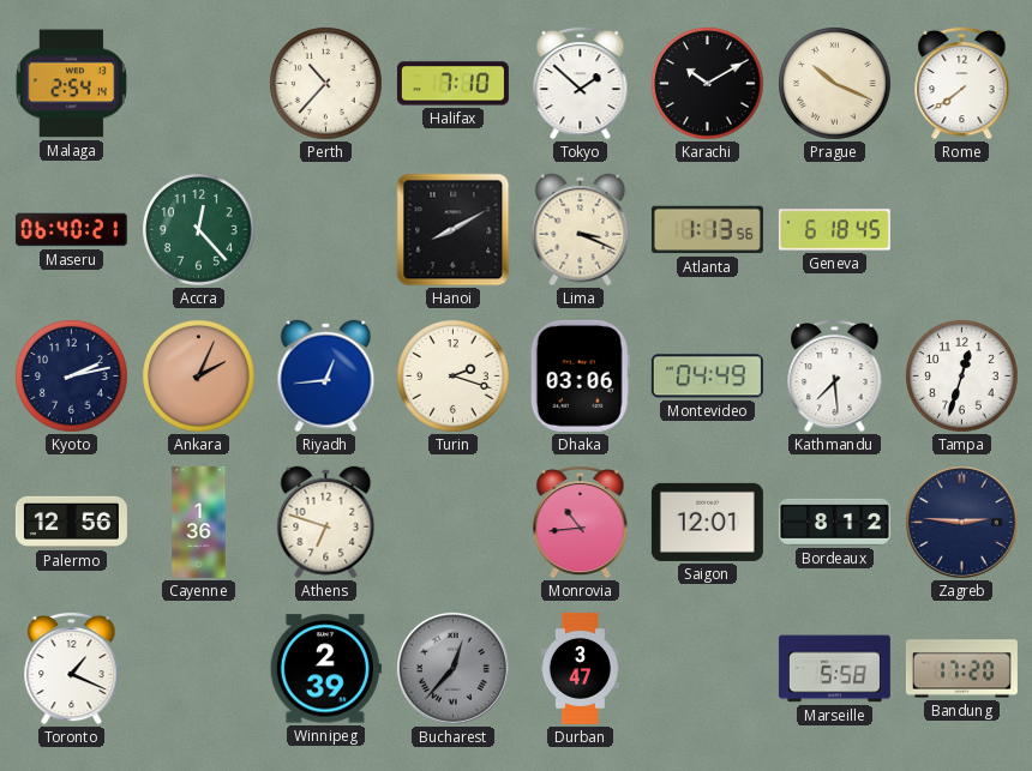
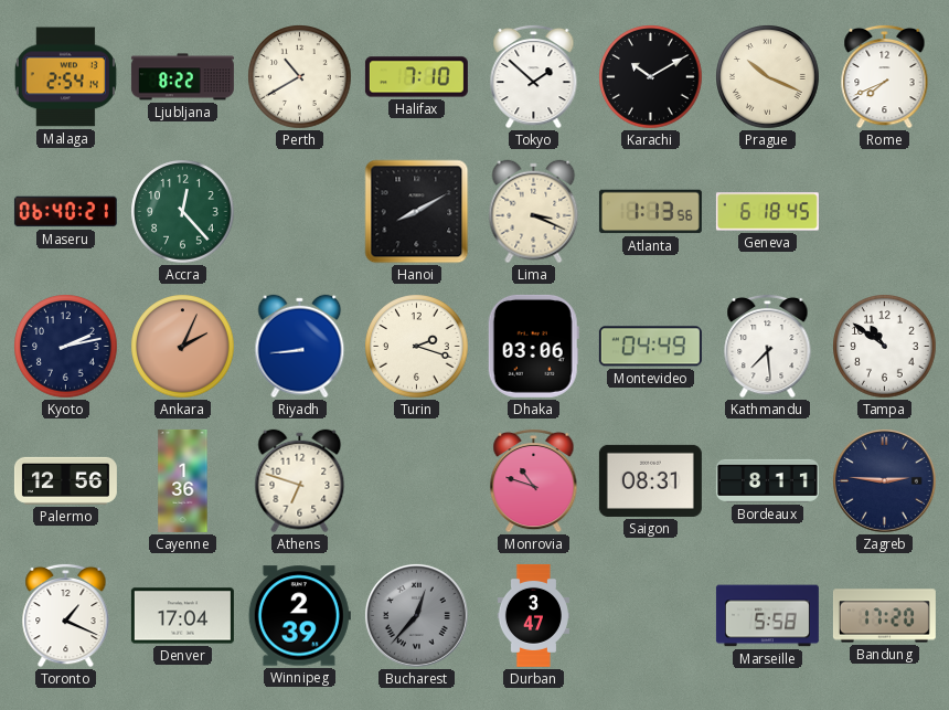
Ljubljana: none -> 8:22
Perth: 10:37 -> 10:40
Rome: 7:39 -> 7:41
Riyadh: 12:44 -> 8:44
Tampa: 12:33 -> 10:51
Monrovia: 10:44 -> 10:48
Saigon: 12:01 -> 08:31
Bordeaux: 8:12 -> 8:11
Denver: none -> 17:04
